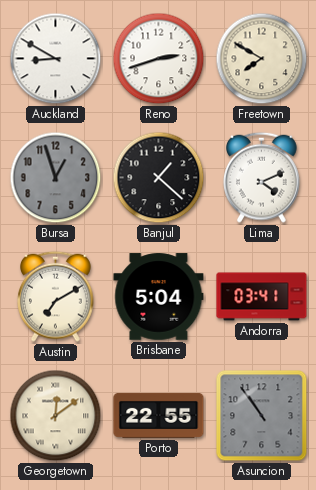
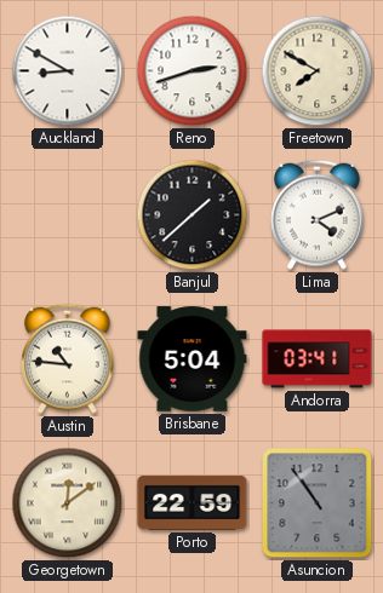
Bursa: 12:57 -> none
Banjul: 1:22 -> 1:38
Austin: 7:10 -> 10:46
Porto: 22:55 -> 22:59
